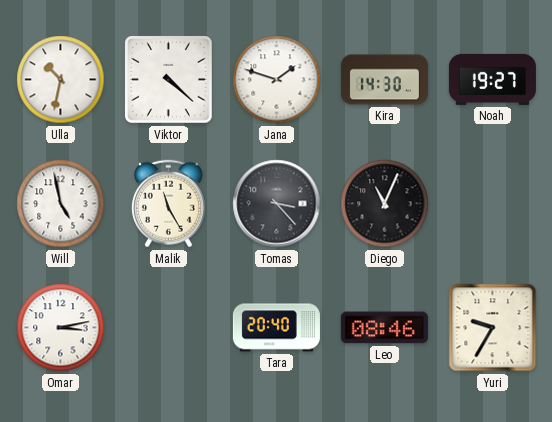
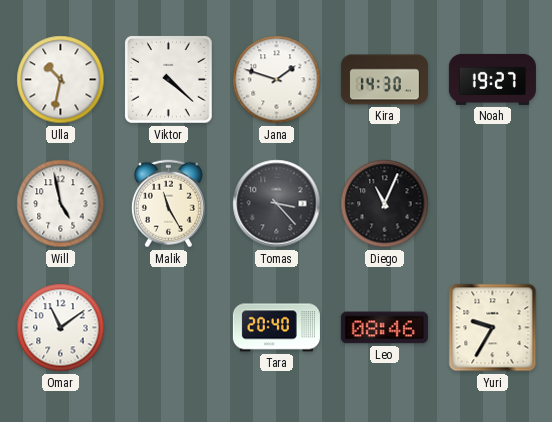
Omar: 3:13 -> 11:09
